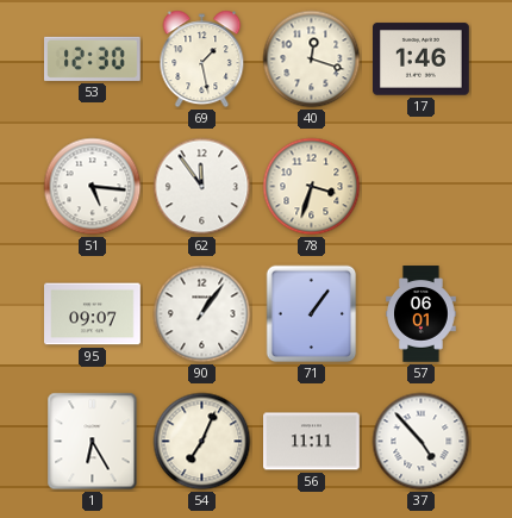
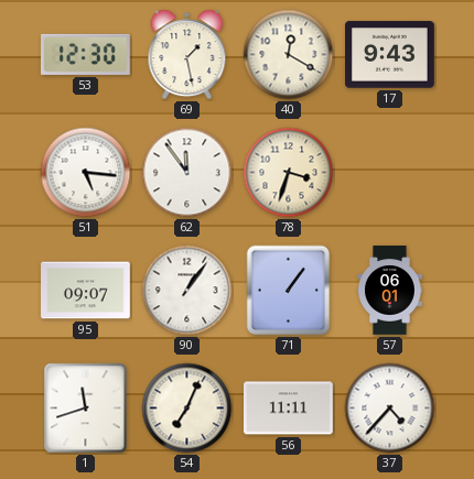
40: 12:18 -> 12:20
17: 1:46 -> 9:43
1: 6:25 -> 11:42
37: 4:53 -> 4:37
